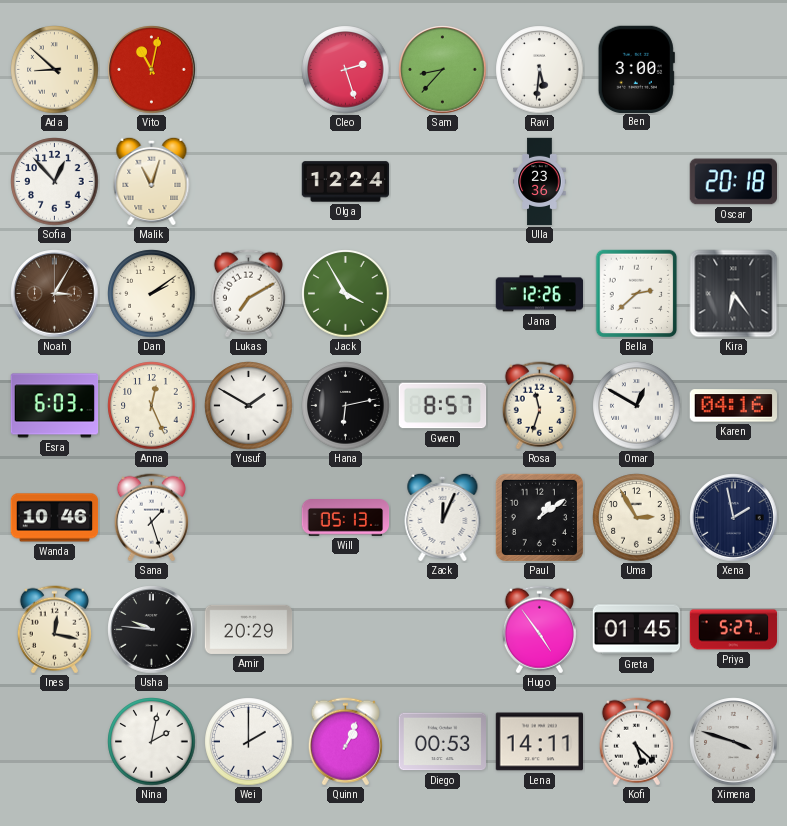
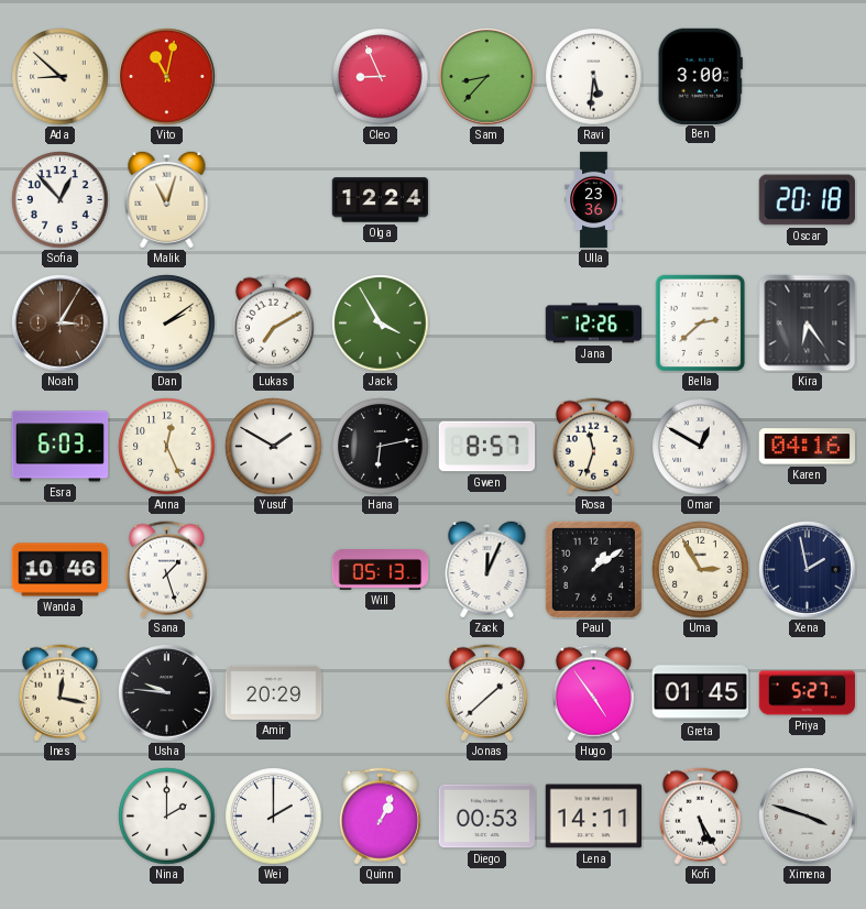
Cleo: 2:27 -> 8:56
Jonas: none -> 1:38
Nina: 2:02 -> 2:00
Kofi: 5:22 -> 5:25
